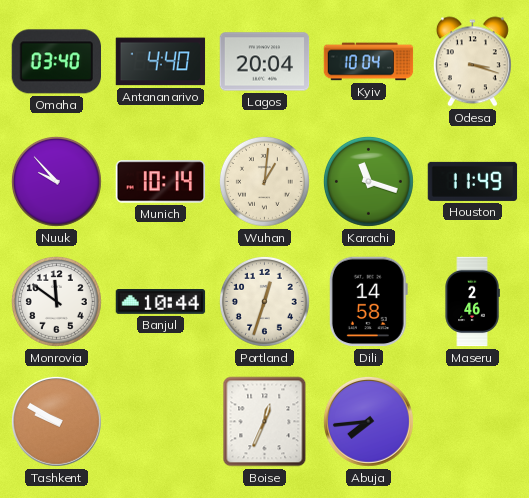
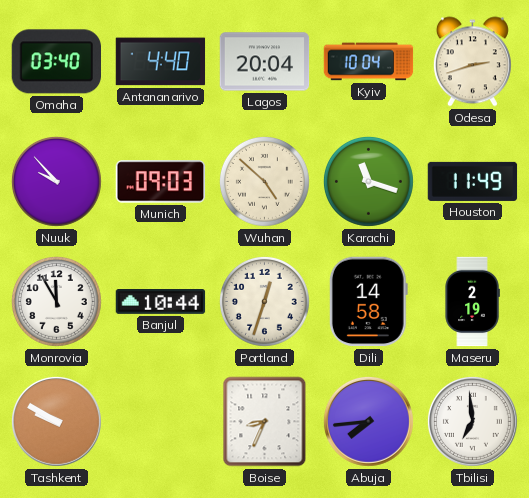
Odesa: 3:18 -> 2:42
Munich: 10:14 -> 09:03
Wuhan: 1:01 -> 4:52
Monrovia: 11:51 -> 11:55
Maseru: 2:46 -> 2:19
Boise: 12:34 -> 8:34
Tbilisi: none -> 6:59
